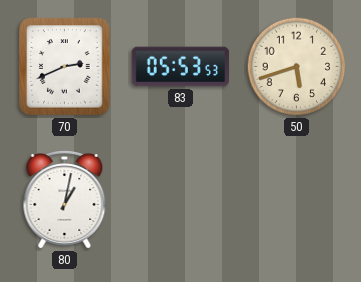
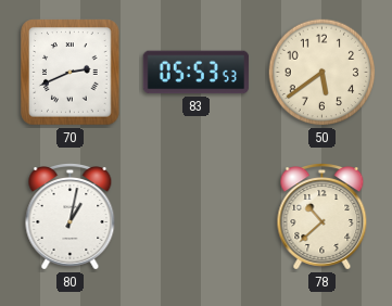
50: 5:42 -> 5:39
78: none -> 10:38
